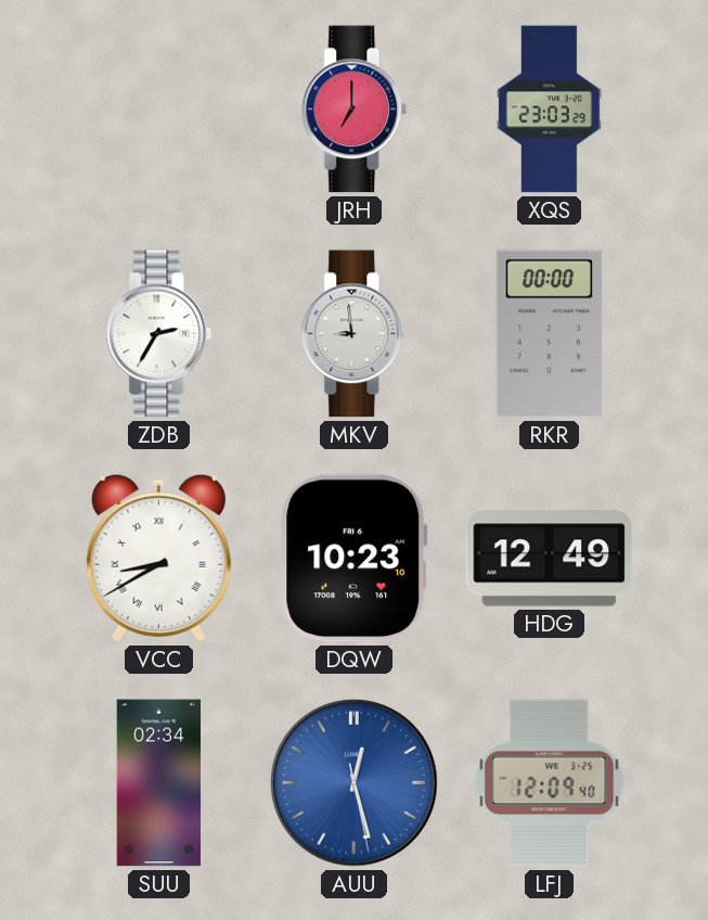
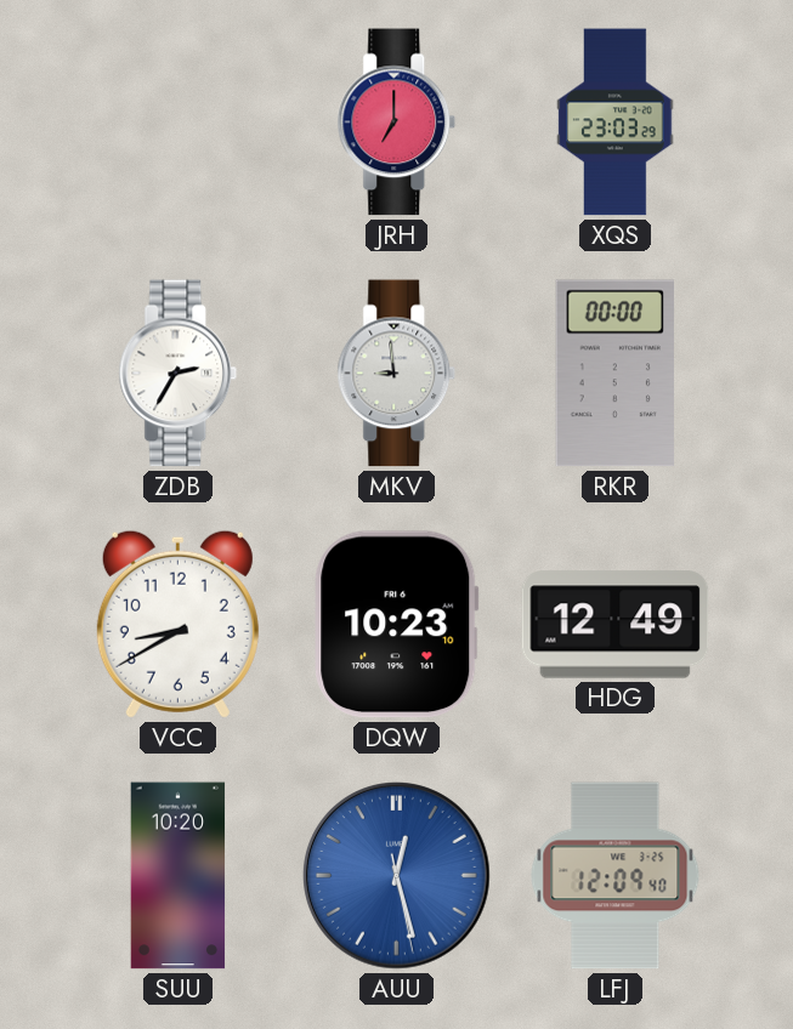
VCC numerals: Roman -> Arabic
SUU: 02:34 -> 10:20
